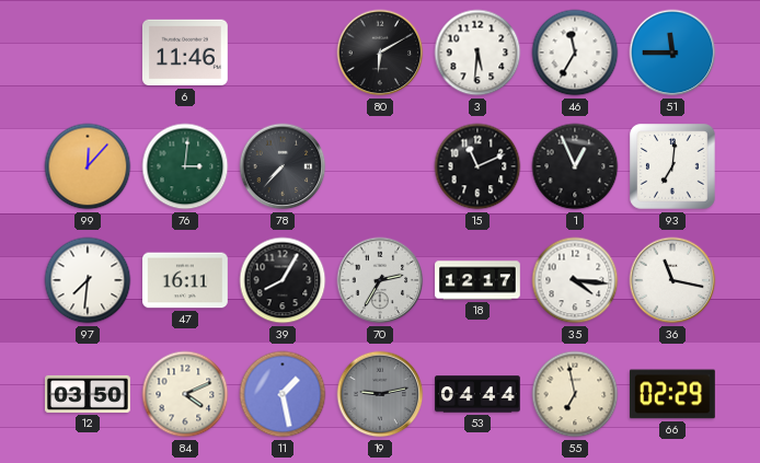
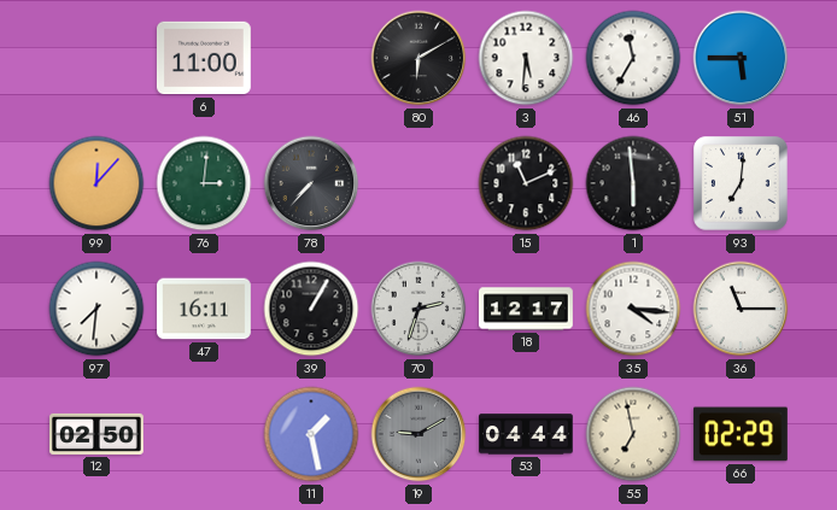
6: 11:46 -> 11:00
51: 11:45 -> 5:45
1: 12:56 -> 5:59
39: 8:05 -> 1:05
70: 2:35 -> 2:33
36: 11:17 -> 11:15
12: 03:50 -> 02:50
84: 4:11 -> none
19: 9:13 -> 9:10
